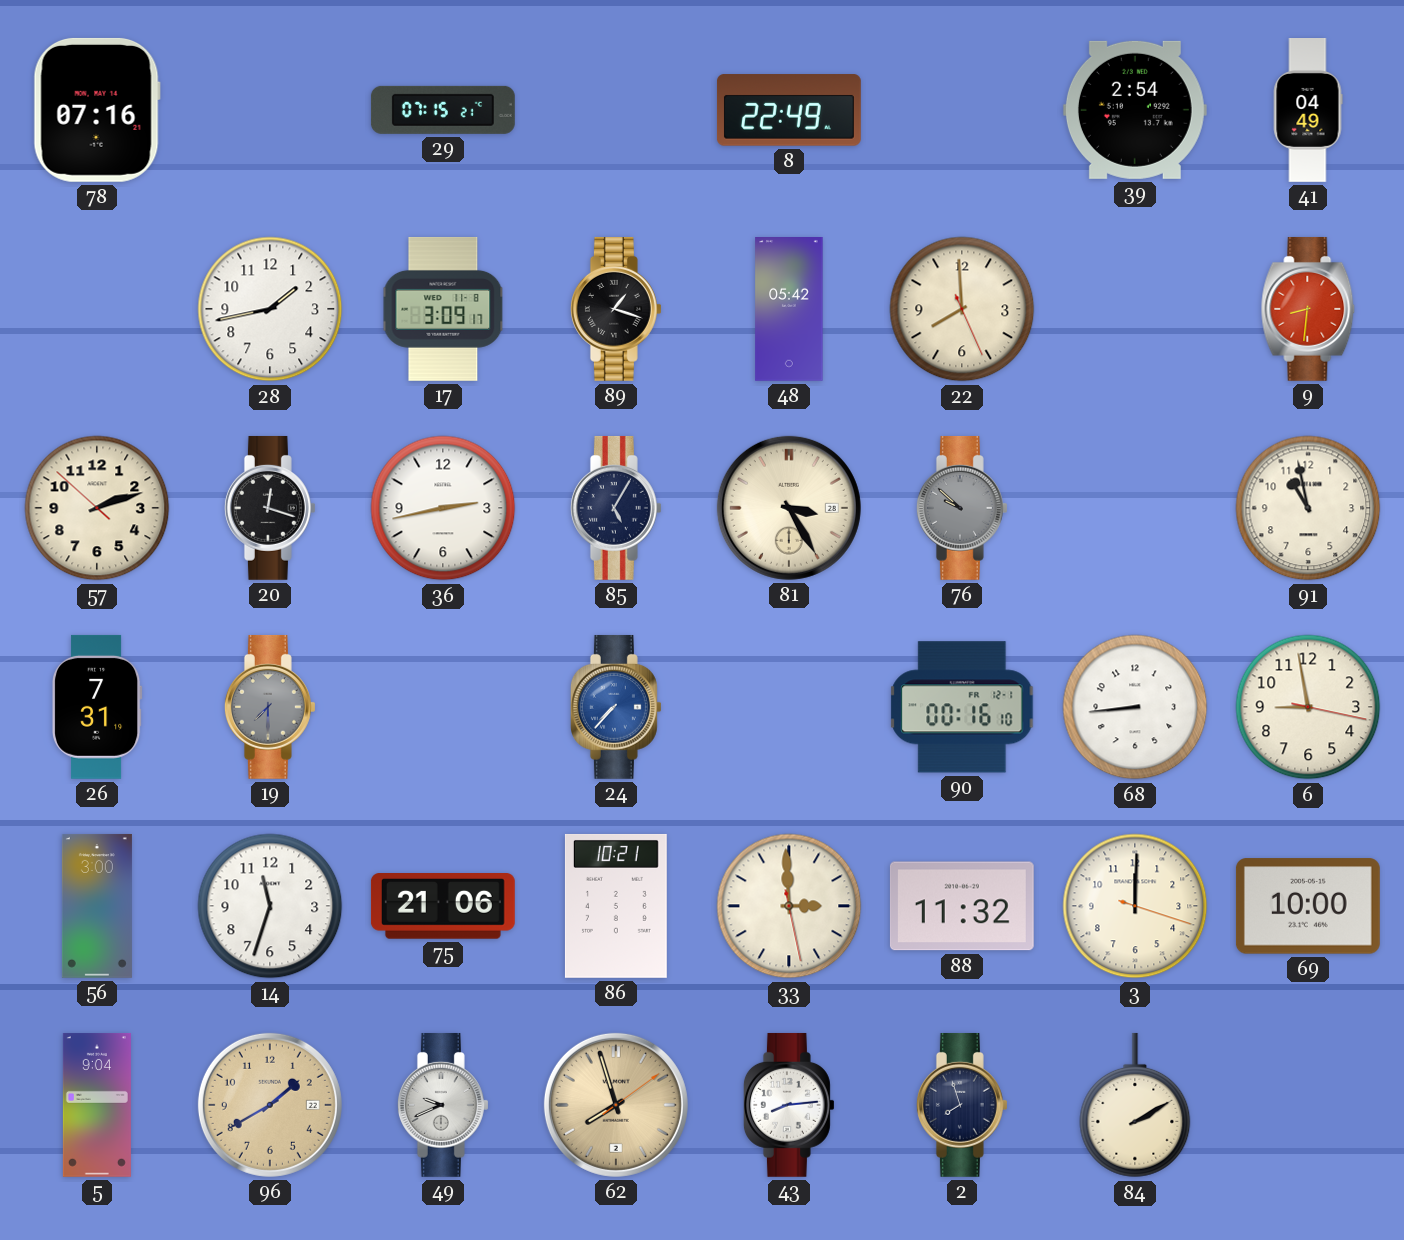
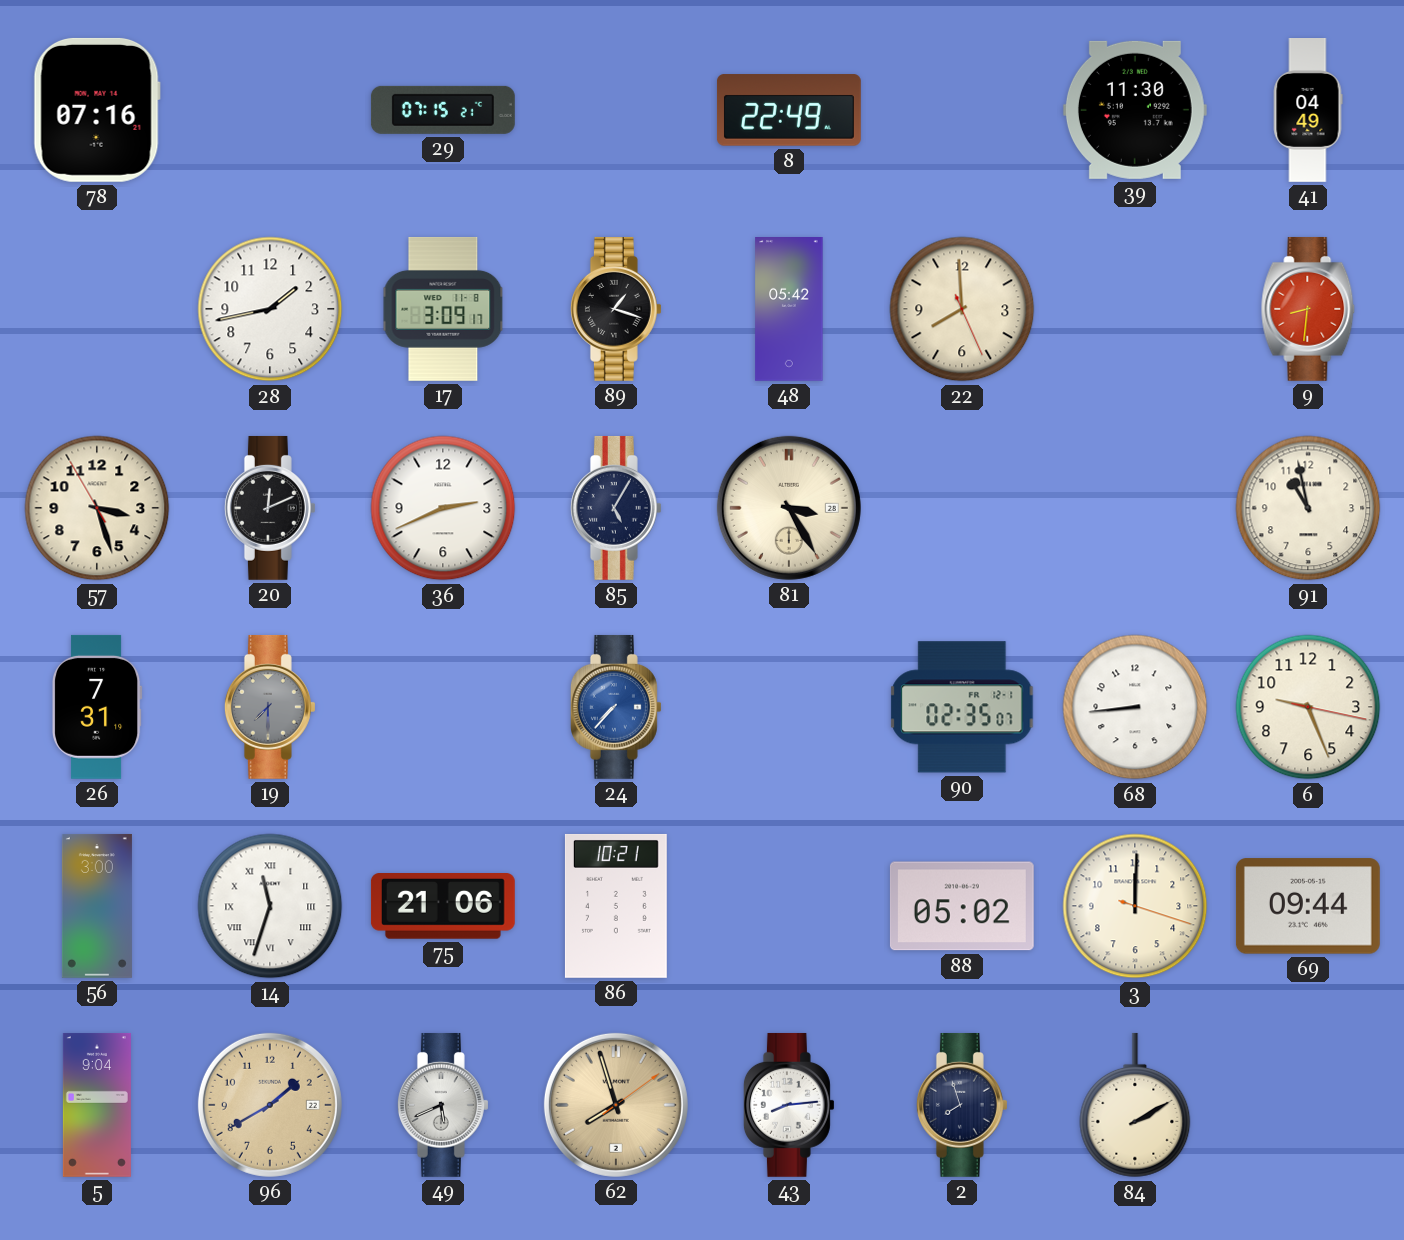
39: 2:54 -> 11:30
57: 2:11 -> 3:26
20: 12:18 -> 12:11
36: 2:43 -> 2:41
76: 9:52 -> none
90: 00:16 -> 02:35
6: 8:58 -> 9:26
14 numerals: Arabic -> Roman
33: 2:59 -> none
88: 11:32 -> 05:02
69: 10:00 -> 09:44
49: 9:41 -> 5:41
